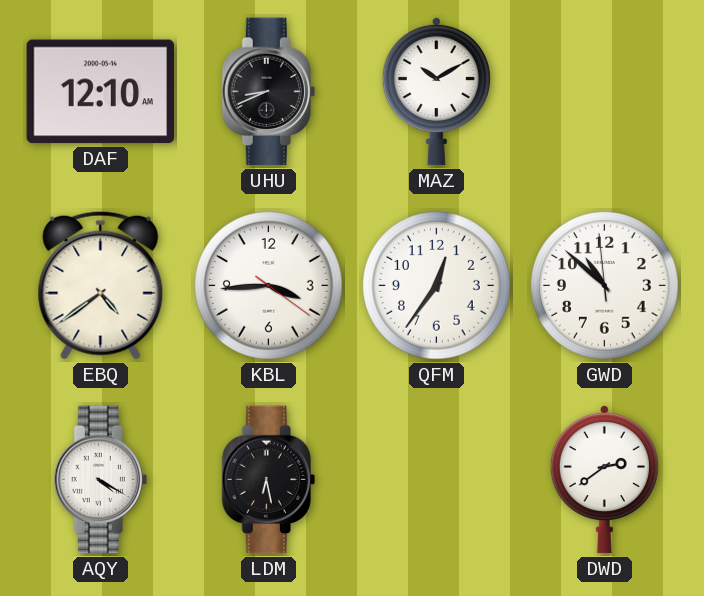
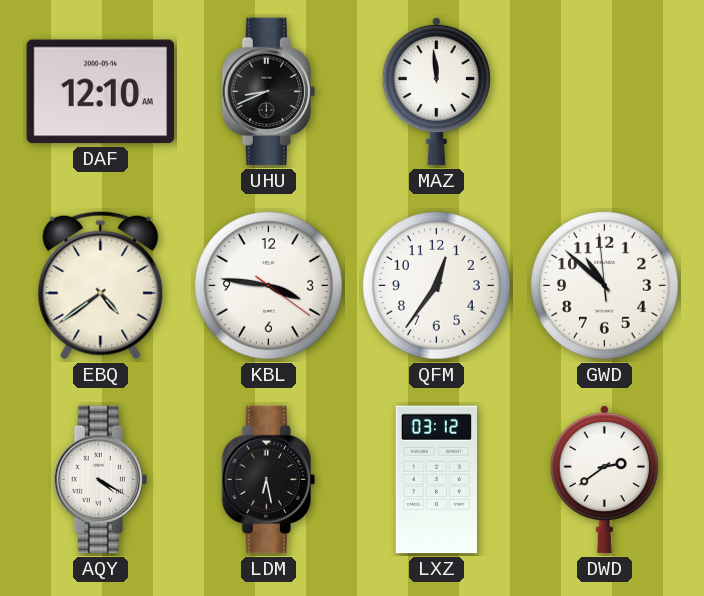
MAZ: 10:10 -> 11:59
KBL: 3:44 -> 3:46
LXZ: none -> 03:12
